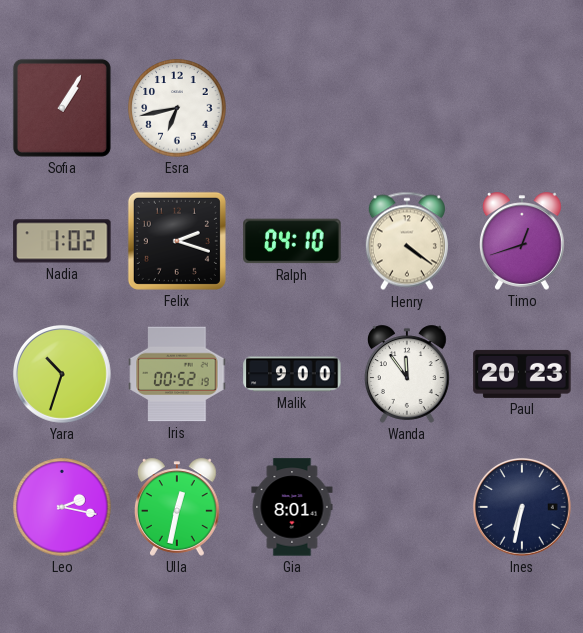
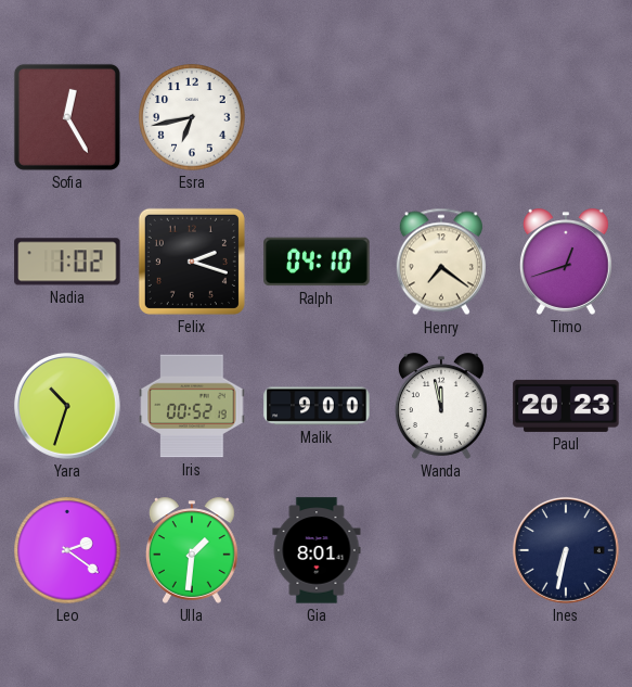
Sofia: 1:05 -> 12:25
Henry: 4:21 -> 7:21
Wanda: 11:54 -> 11:58
Leo: 2:17 -> 2:21
Ulla: 12:32 -> 1:31
